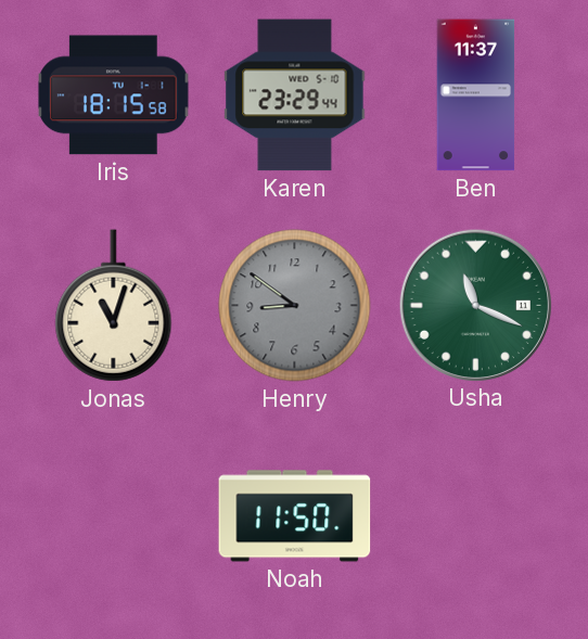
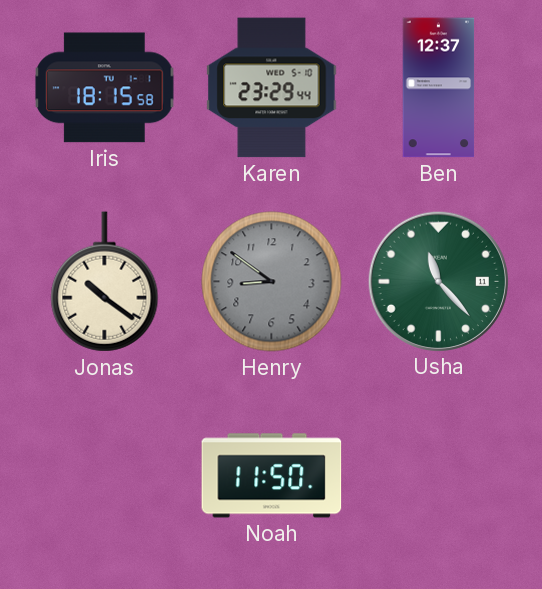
Ben: 11:37 -> 12:37
Jonas: 11:03 -> 10:21
Usha: 11:19 -> 11:23
